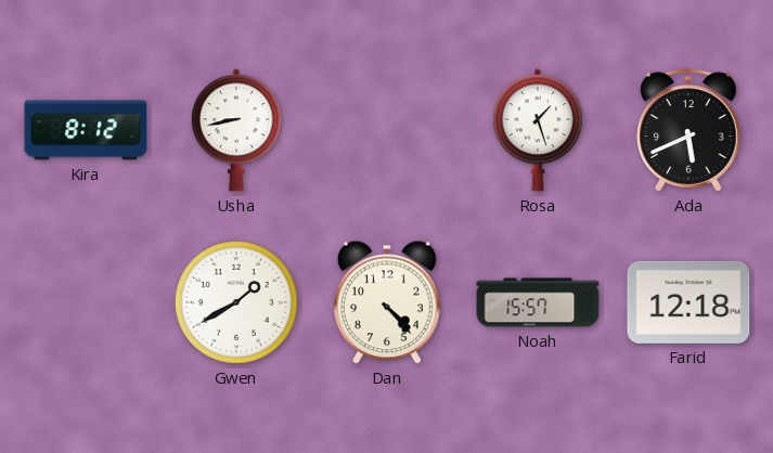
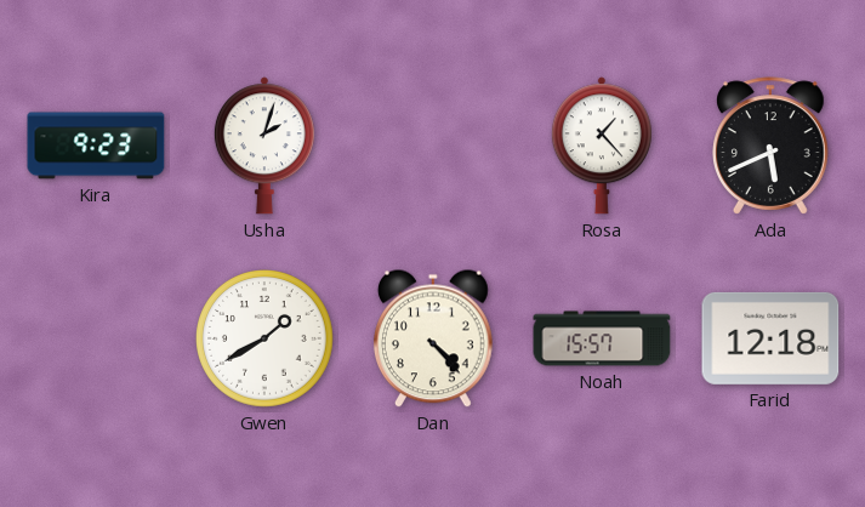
Kira: 8:12 -> 9:23
Usha: 8:43 -> 2:03
Rosa: 1:27 -> 1:23
